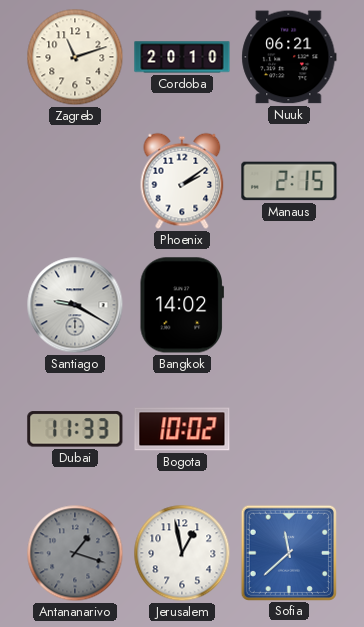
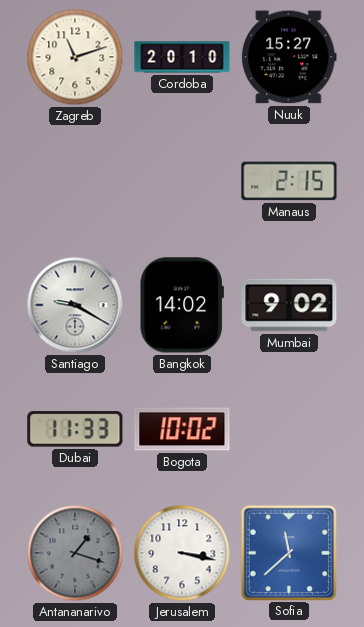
Nuuk: 06:21 -> 15:27
Phoenix: 2:09 -> none
Mumbai: none -> 9:02
Jerusalem: 12:58 -> 3:17
